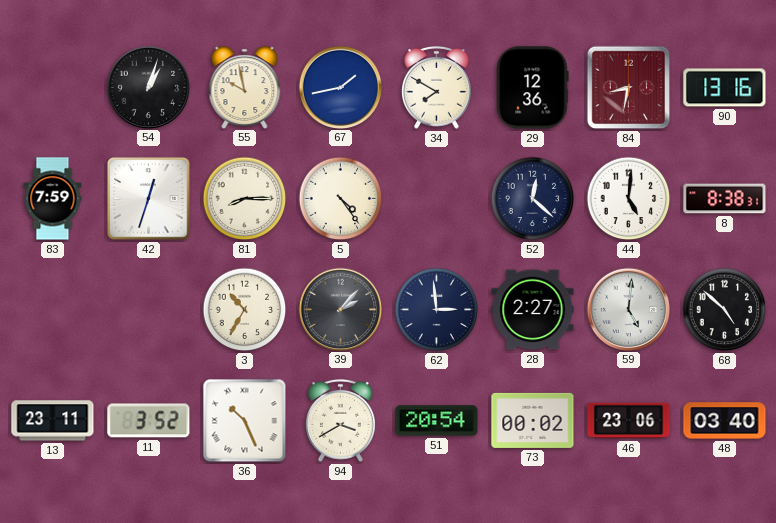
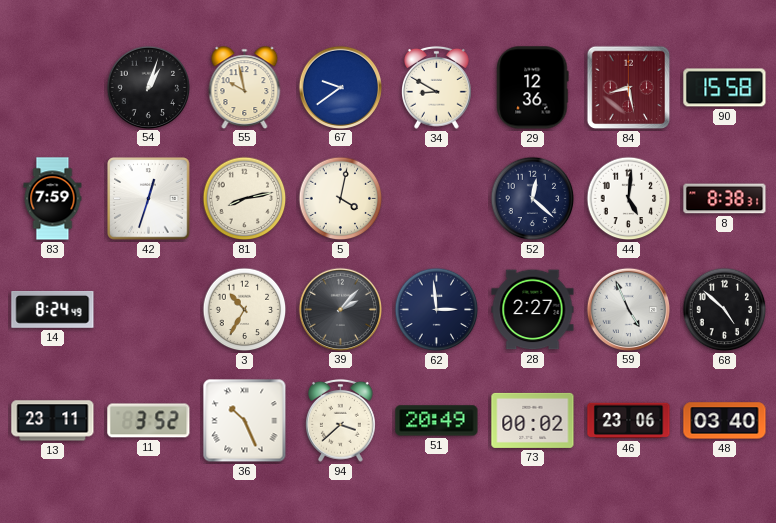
67: 1:43 -> 9:39
34: 7:50 -> 8:50
84: 8:32 -> 8:28
90: 13:16 -> 15:58
81: 8:15 -> 8:13
5: 4:24 -> 4:02
14: none -> 8:24
59: 5:01 -> 4:56
94: 3:40 -> 3:38
51: 20:54 -> 20:49
